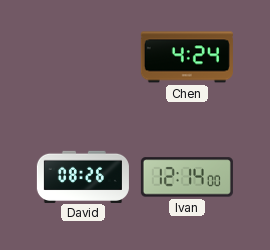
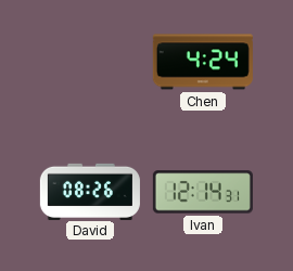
Ivan: 12:14:00 -> 12:14:31
